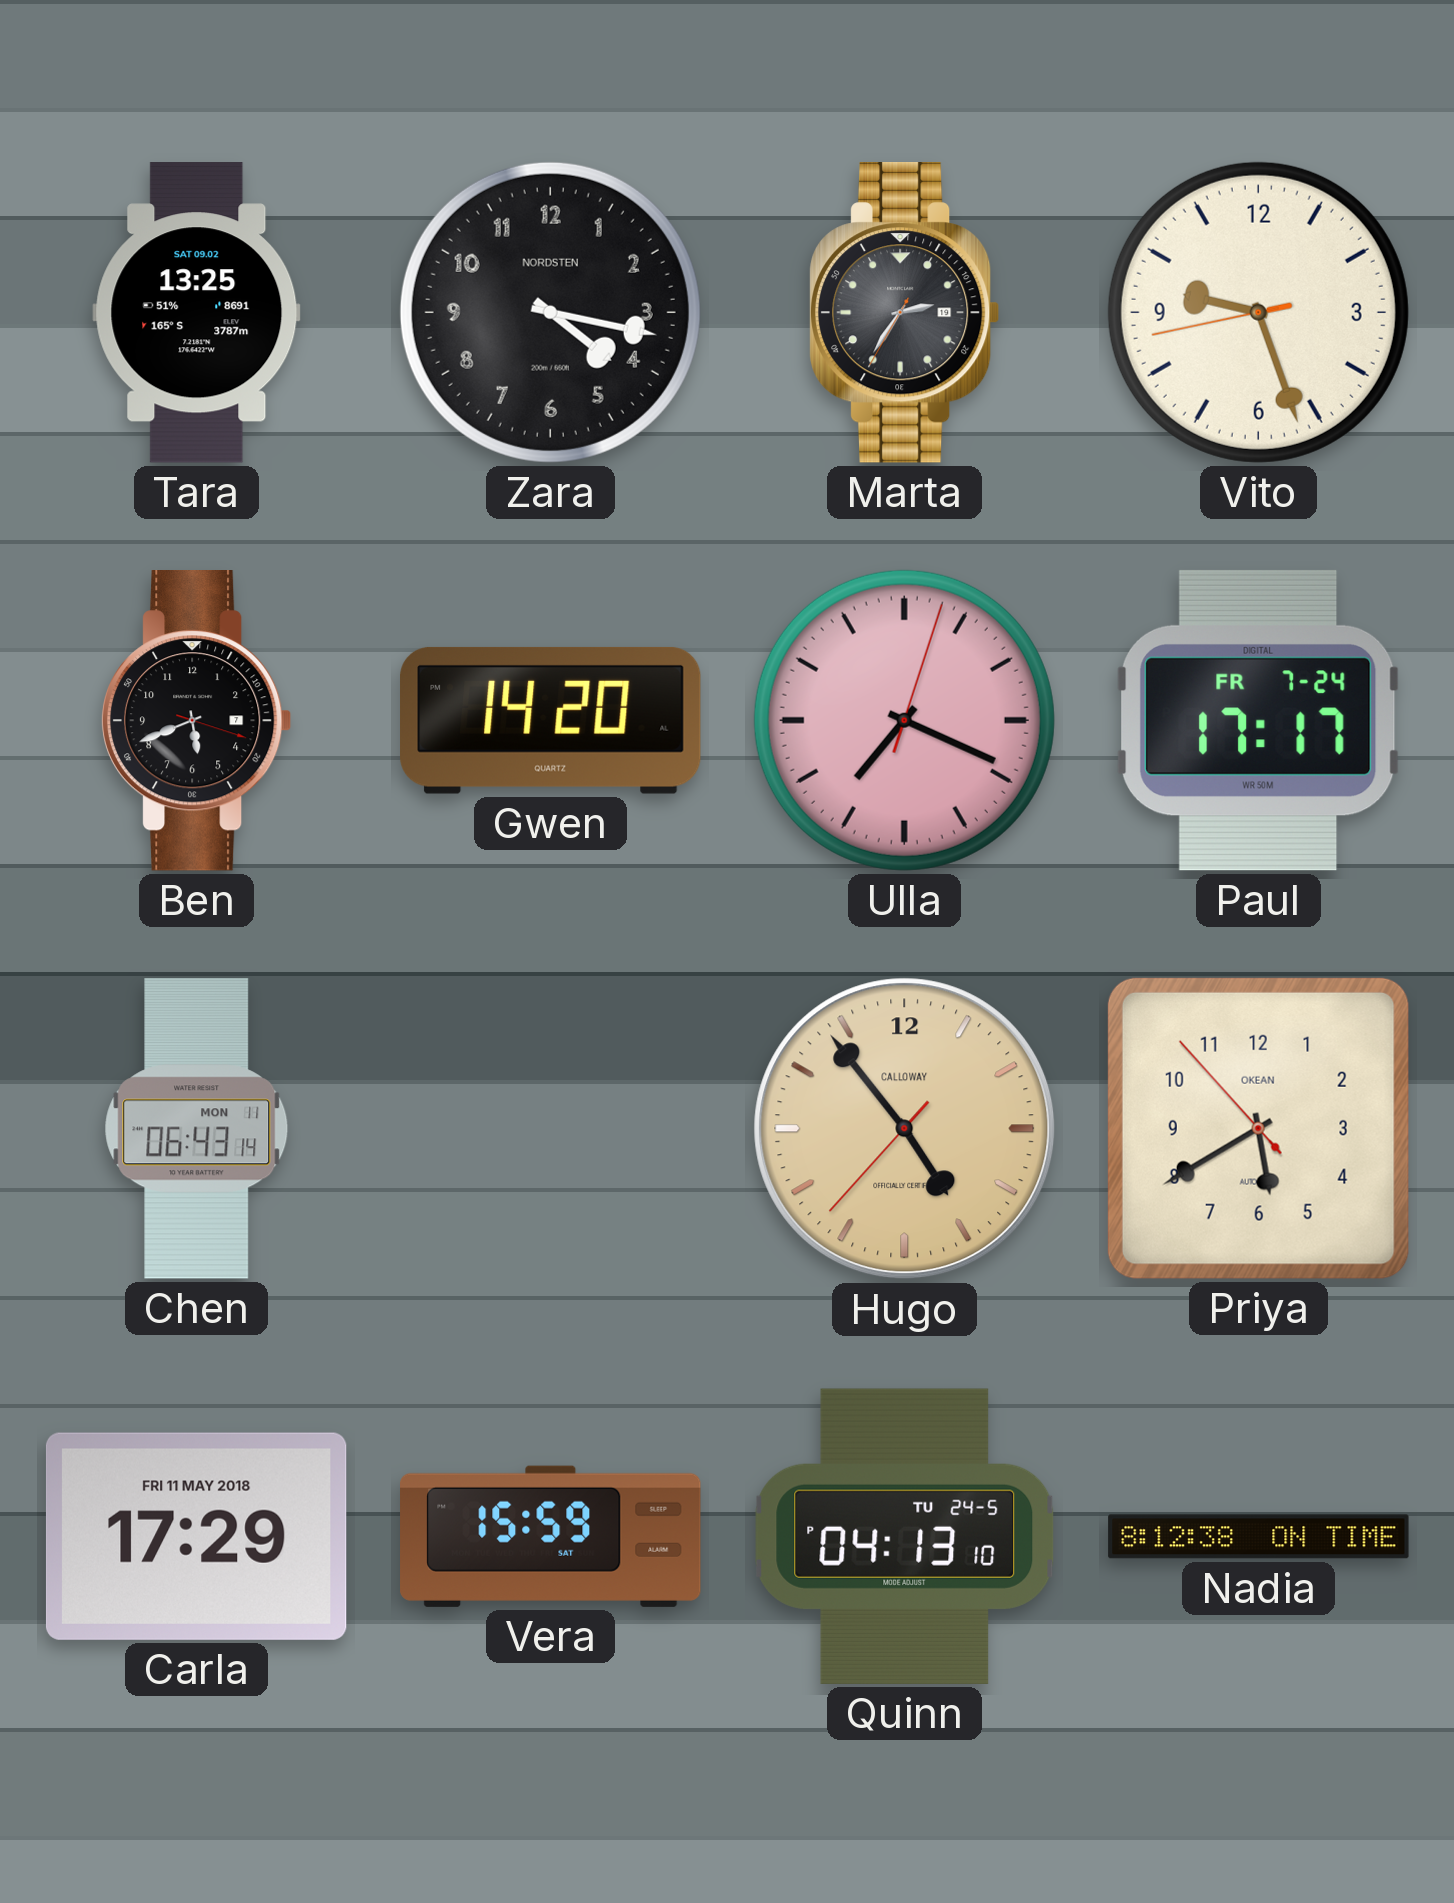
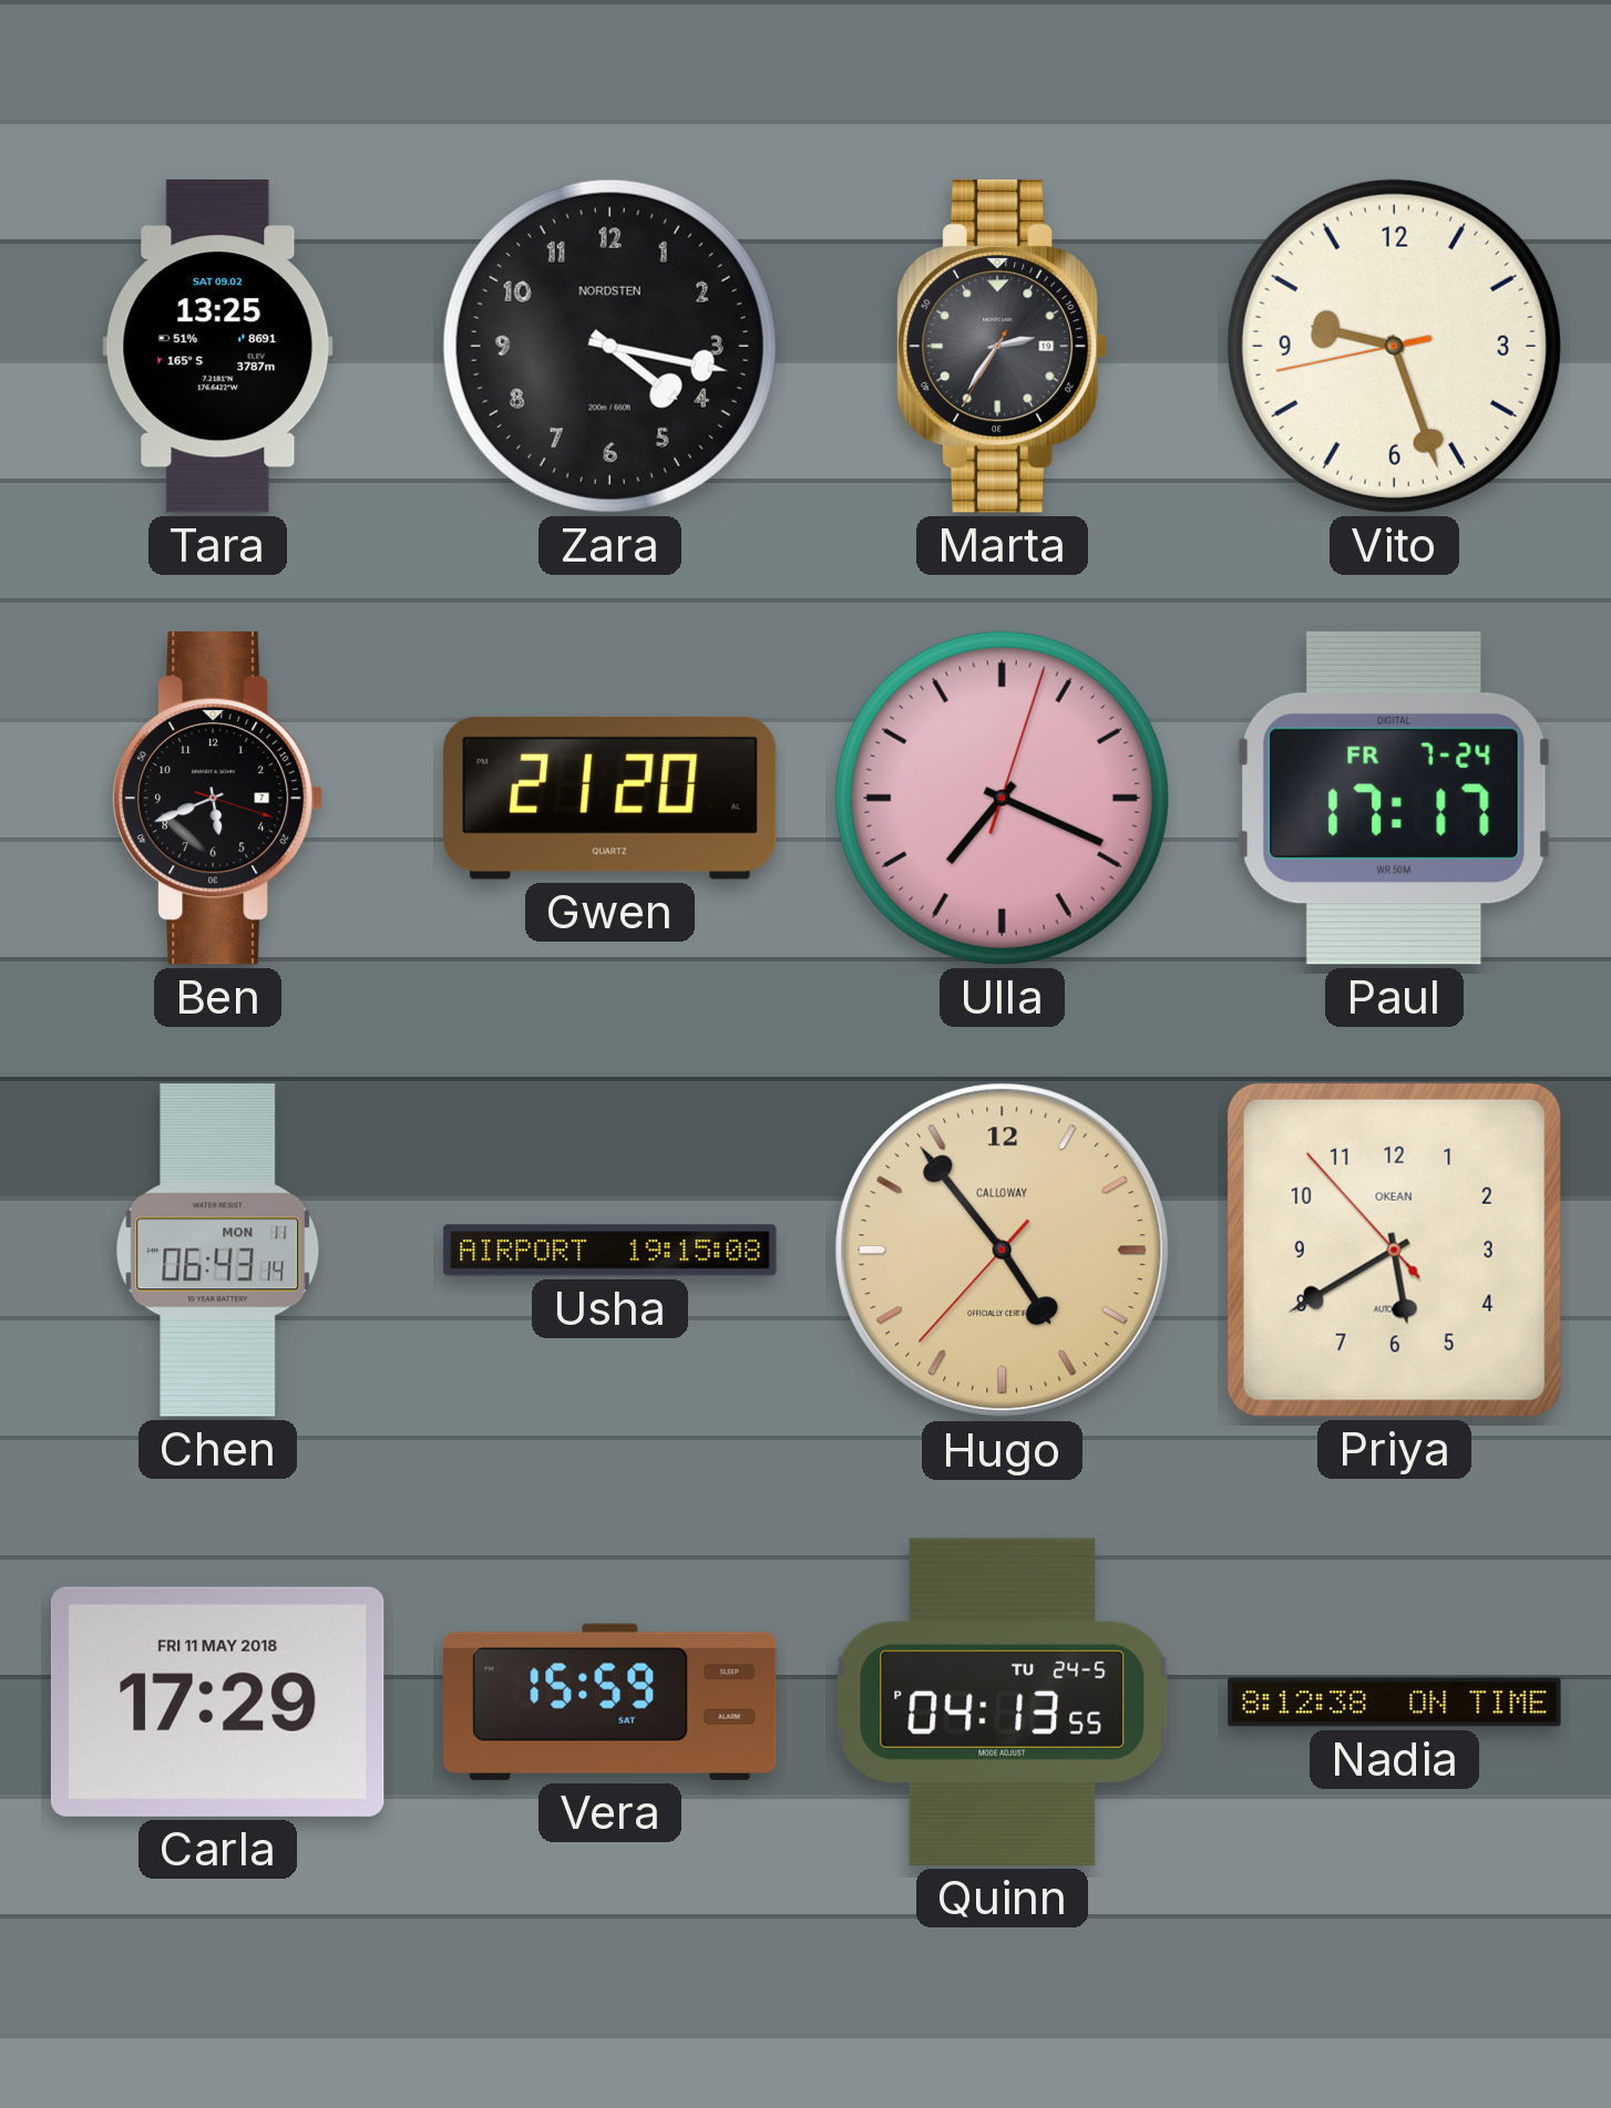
Gwen: 14:20 -> 21:20
Usha: none -> 19:15
Quinn: 04:13:10 PM -> 04:13:55 PM
